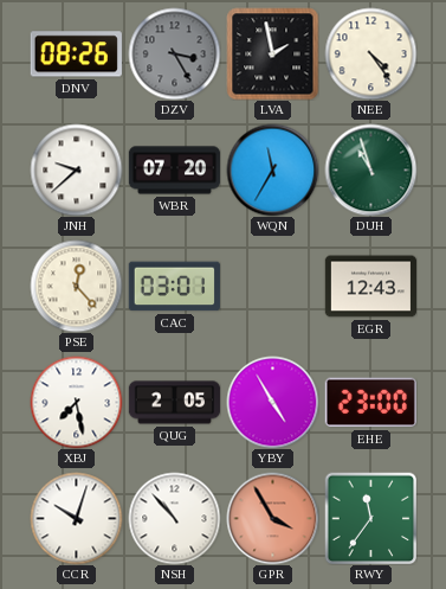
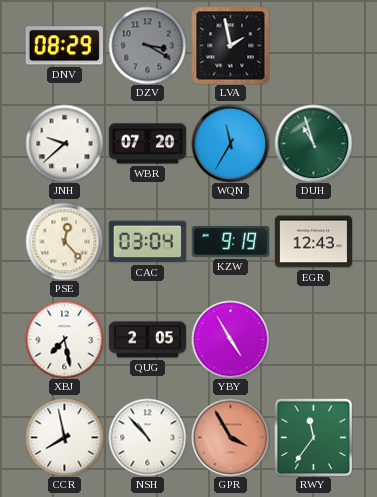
DNV: 08:26 -> 08:29
DZV: 3:25 -> 3:20
NEE: 4:24 -> none
CAC: 03:01 -> 03:04
KZW: none -> 9:19
EHE: 23:00 -> none
CCR: 10:03 -> 7:58
